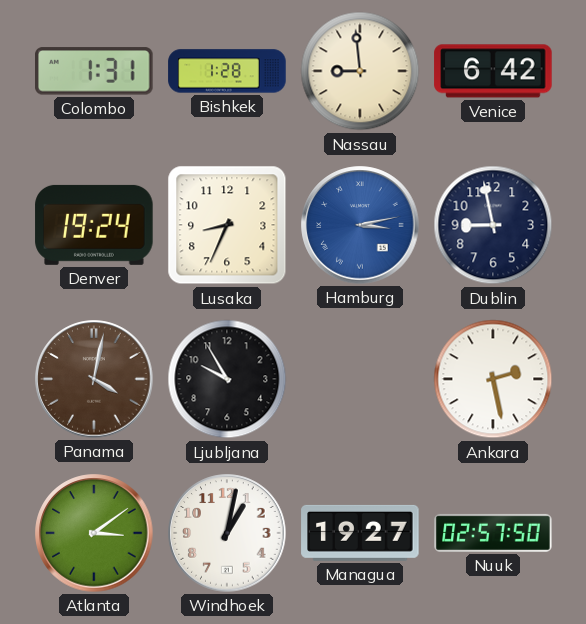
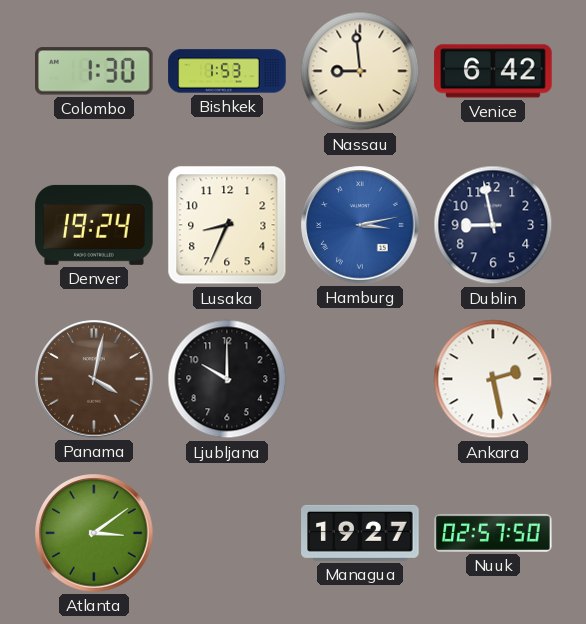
Colombo: 1:31 -> 1:30
Bishkek: 1:28 -> 1:53
Ljubljana: 9:55 -> 10:00
Windhoek: 1:02 -> none
